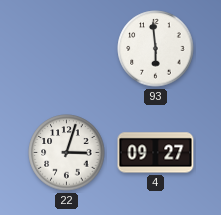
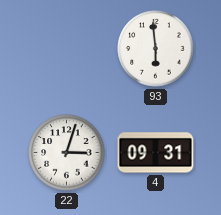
4: 09:27 -> 09:31
